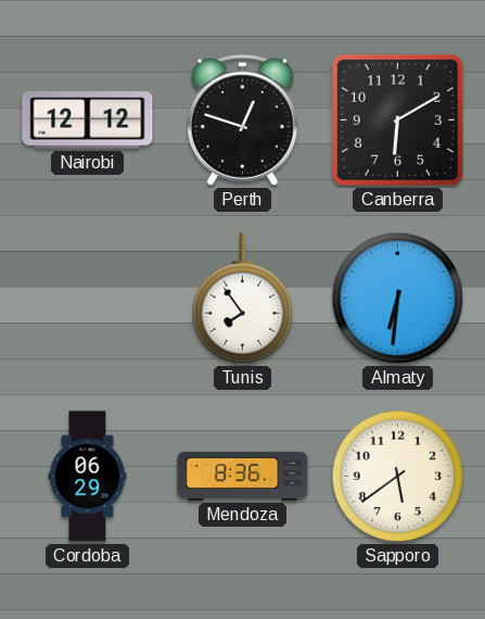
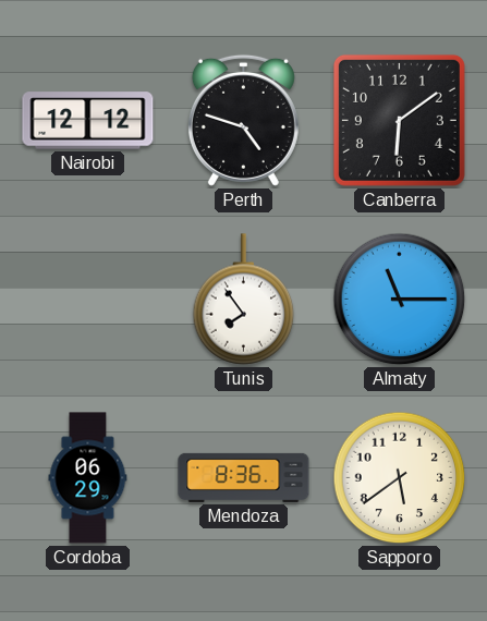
Perth: 12:48 -> 4:48
Canberra: 6:10 -> 6:09
Almaty: 6:31 -> 11:15
